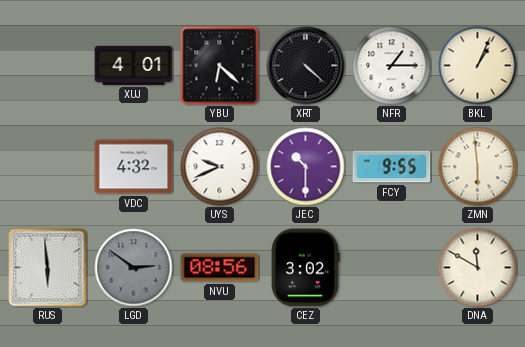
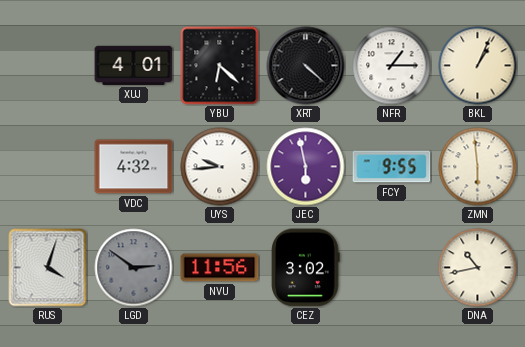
UYS: 9:41 -> 9:44
JEC: 10:30 -> 5:58
RUS: 5:59 -> 4:03
NVU: 08:56 -> 11:56
DNA: 11:50 -> 10:43
